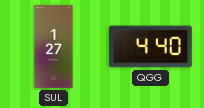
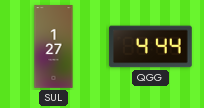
QGG: 4:40 -> 4:44
